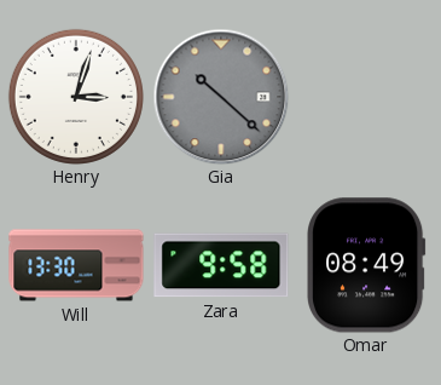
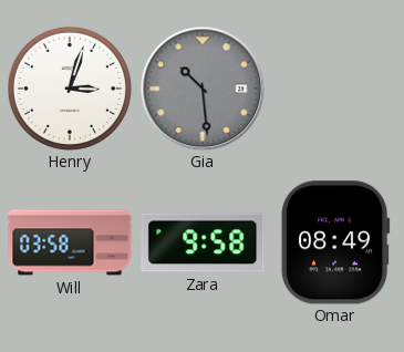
Gia: 10:22 -> 10:29
Will: 13:30 -> 03:58
